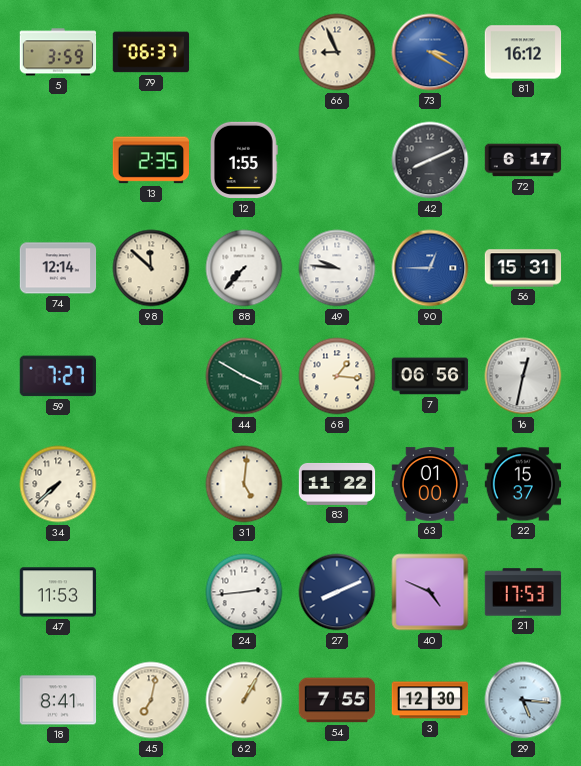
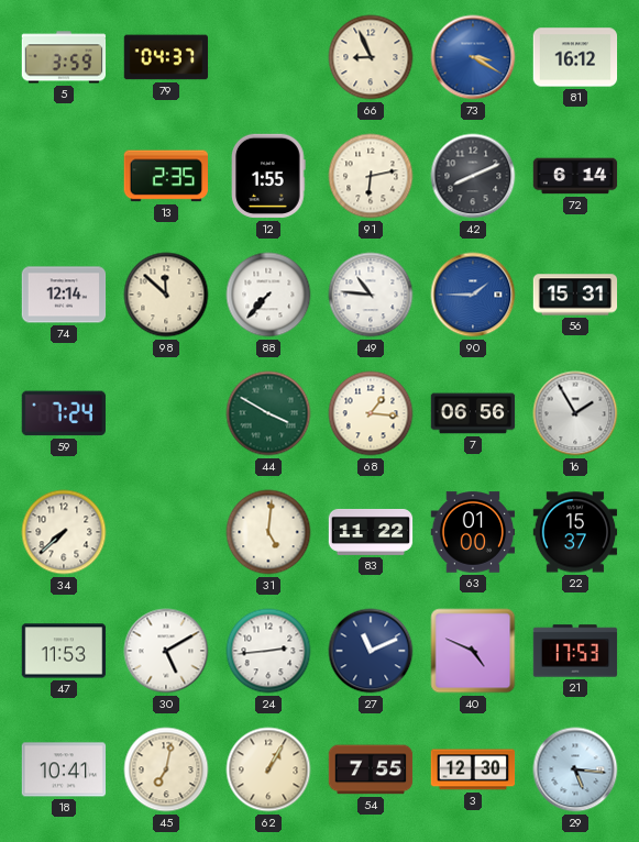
79: 06:37 -> 04:37
91: none -> 6:13
72: 6:17 -> 6:14
49: 9:46 -> 10:46
90: 12:45 -> 1:45
59: 7:27 -> 7:24
16: 12:32 -> 1:55
30: none -> 5:10
27: 8:11 -> 11:11
18: 8:41 -> 10:41
